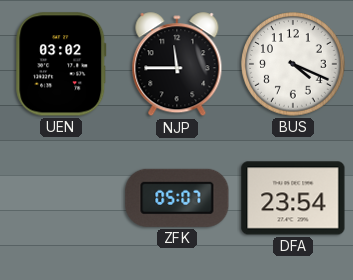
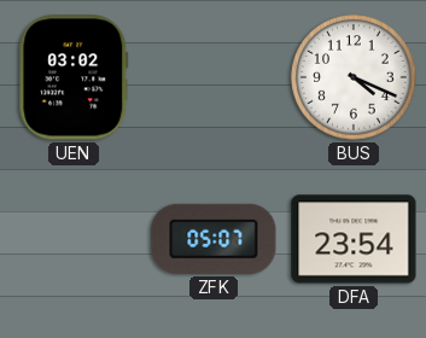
NJP: 11:45 -> none
